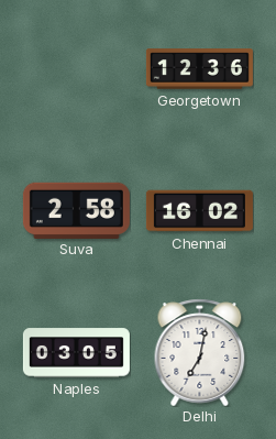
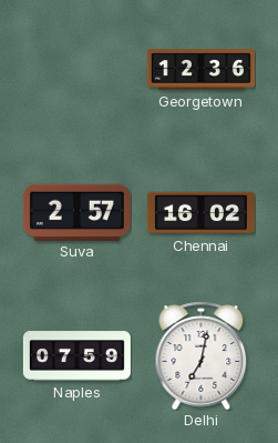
Suva: 2:58 -> 2:57
Naples: 03:05 -> 07:59
